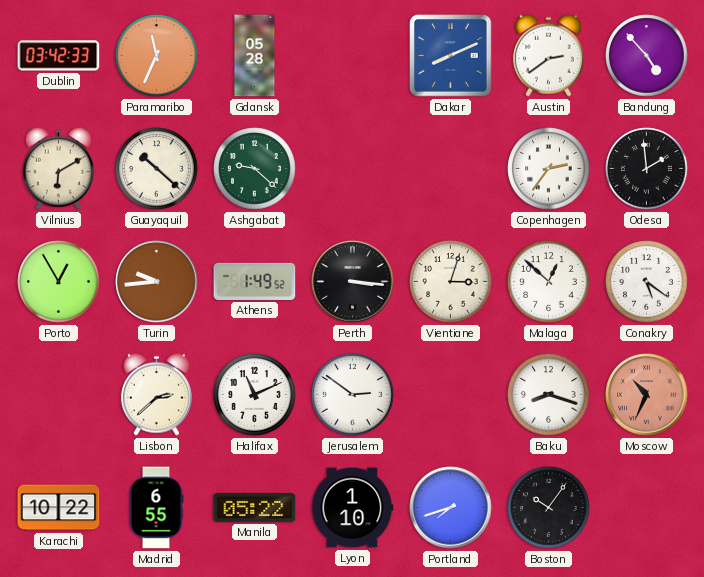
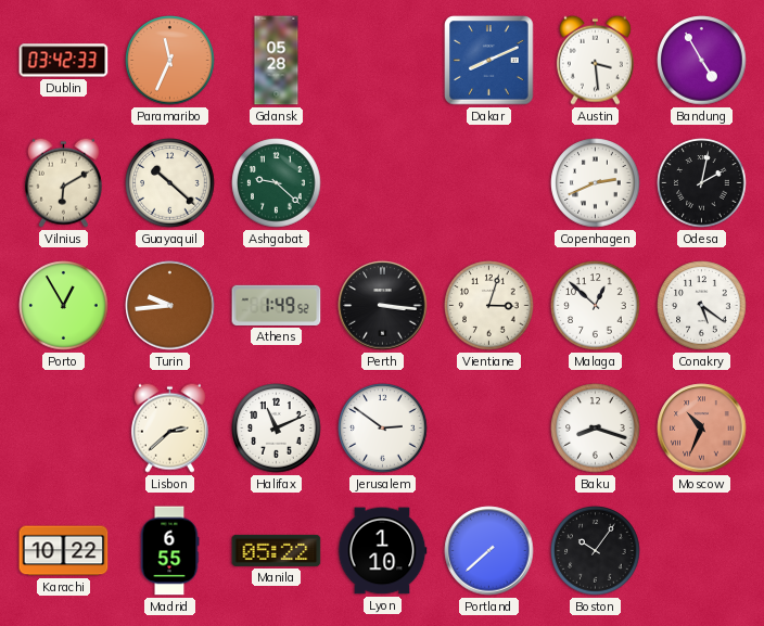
Austin: 2:39 -> 3:29
Bandung: 4:53 -> 4:55
Copenhagen: 2:36 -> 2:41
Odesa: 1:59 -> 2:02
Portland: 7:42 -> 7:38
